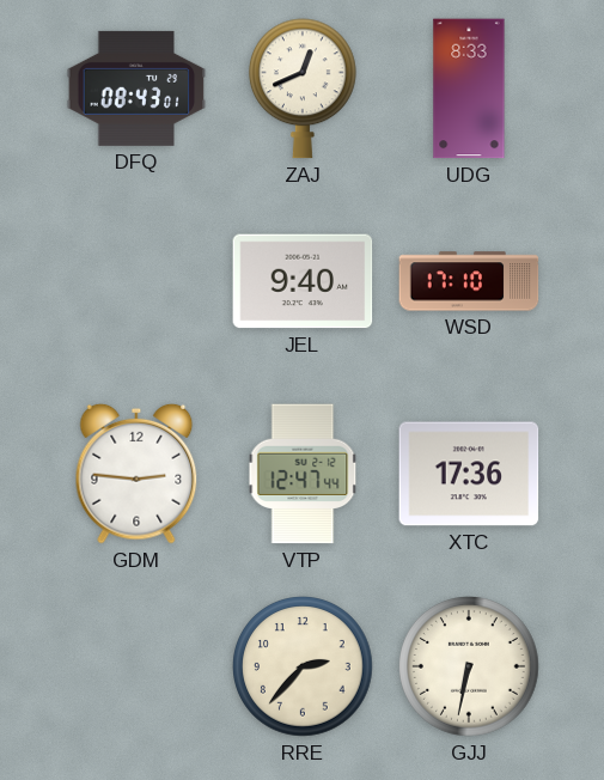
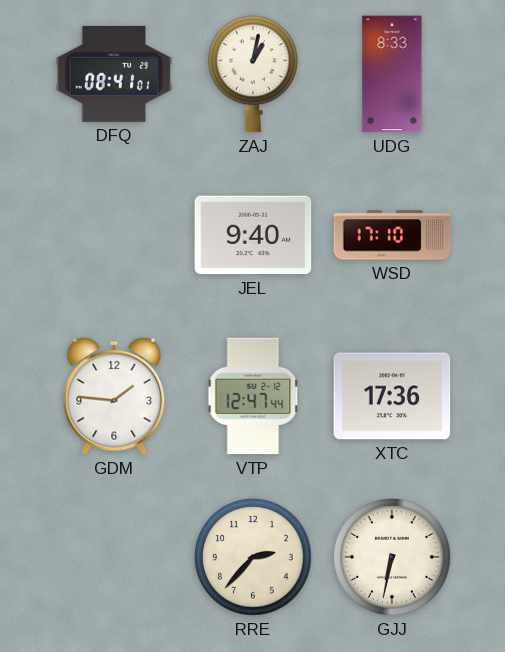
DFQ: 08:43 -> 08:41
ZAJ: 12:41 -> 1:02
GDM: 2:46 -> 1:46
